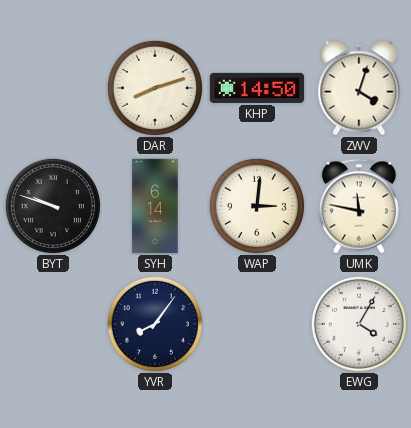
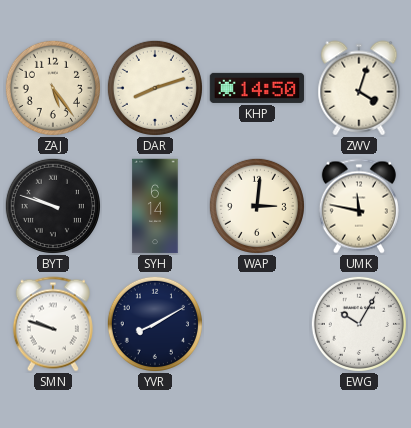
ZAJ: none -> 5:24
SMN: none -> 9:48
YVR: 8:06 -> 8:10
EWG: 4:05 -> 10:05
